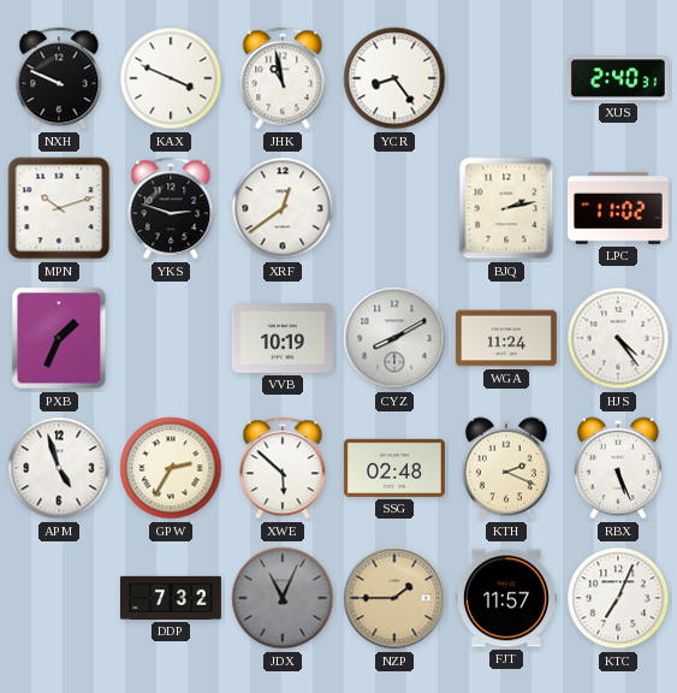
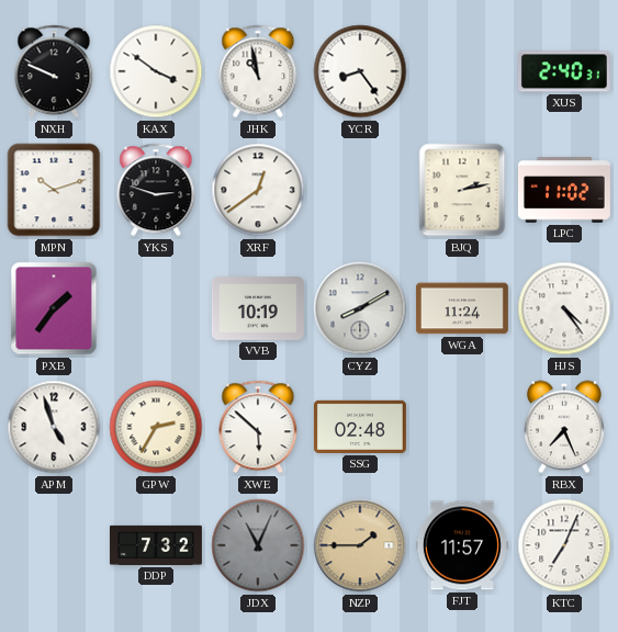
KAX: 3:49 -> 3:51
PXB: 1:34 -> 1:36
KTH: 2:19 -> none
RBX: 5:26 -> 7:26
